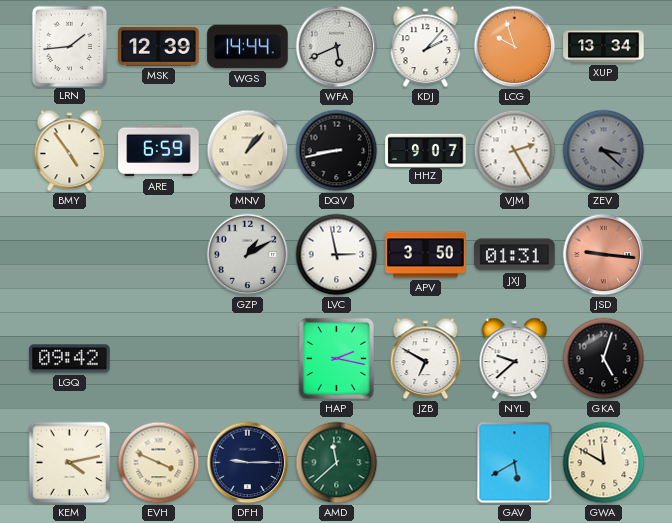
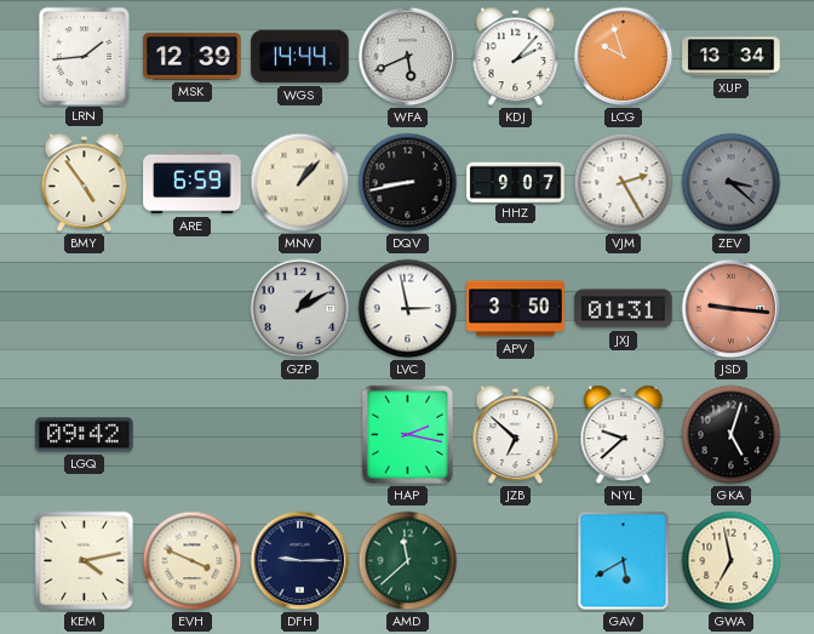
JZB: 6:50 -> 6:52
GWA: 11:50 -> 6:58
